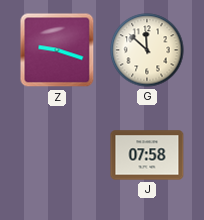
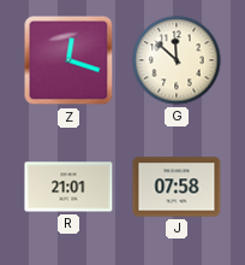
Z: 9:18 -> 12:18
R: none -> 21:01
